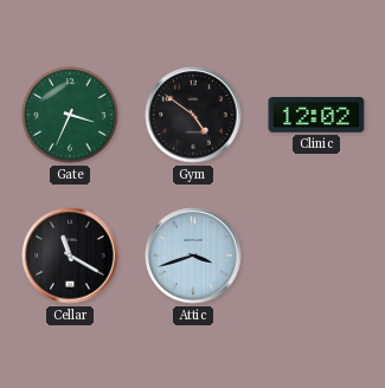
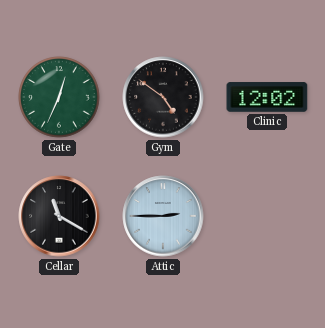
Gate: 3:34 -> 12:34
Attic: 3:42 -> 2:45
